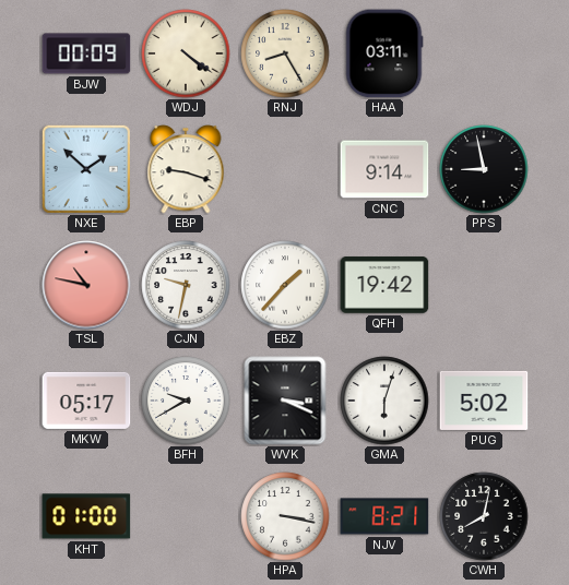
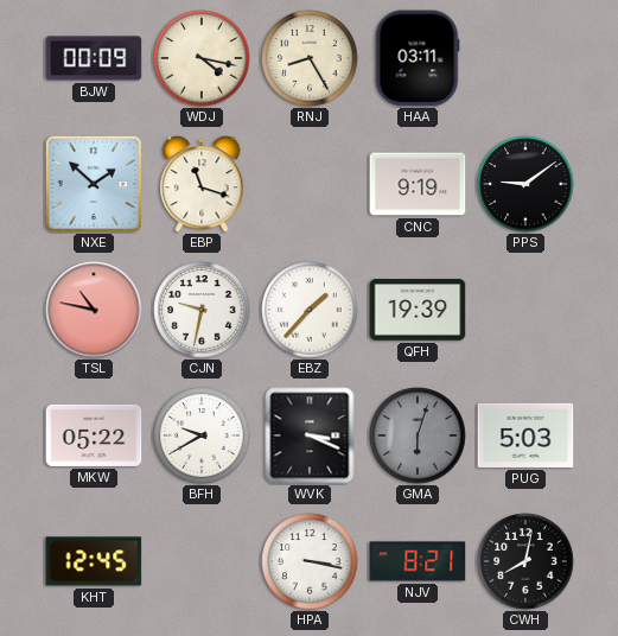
WDJ: 4:21 -> 4:17
EBP: 9:18 -> 11:18
CNC: 9:14 -> 9:19
PPS: 8:58 -> 9:09
QFH: 19:42 -> 19:39
MKW: 05:17 -> 05:22
GMA dial: white -> grey
PUG: 5:02 -> 5:03
KHT: 01:00 -> 12:45
